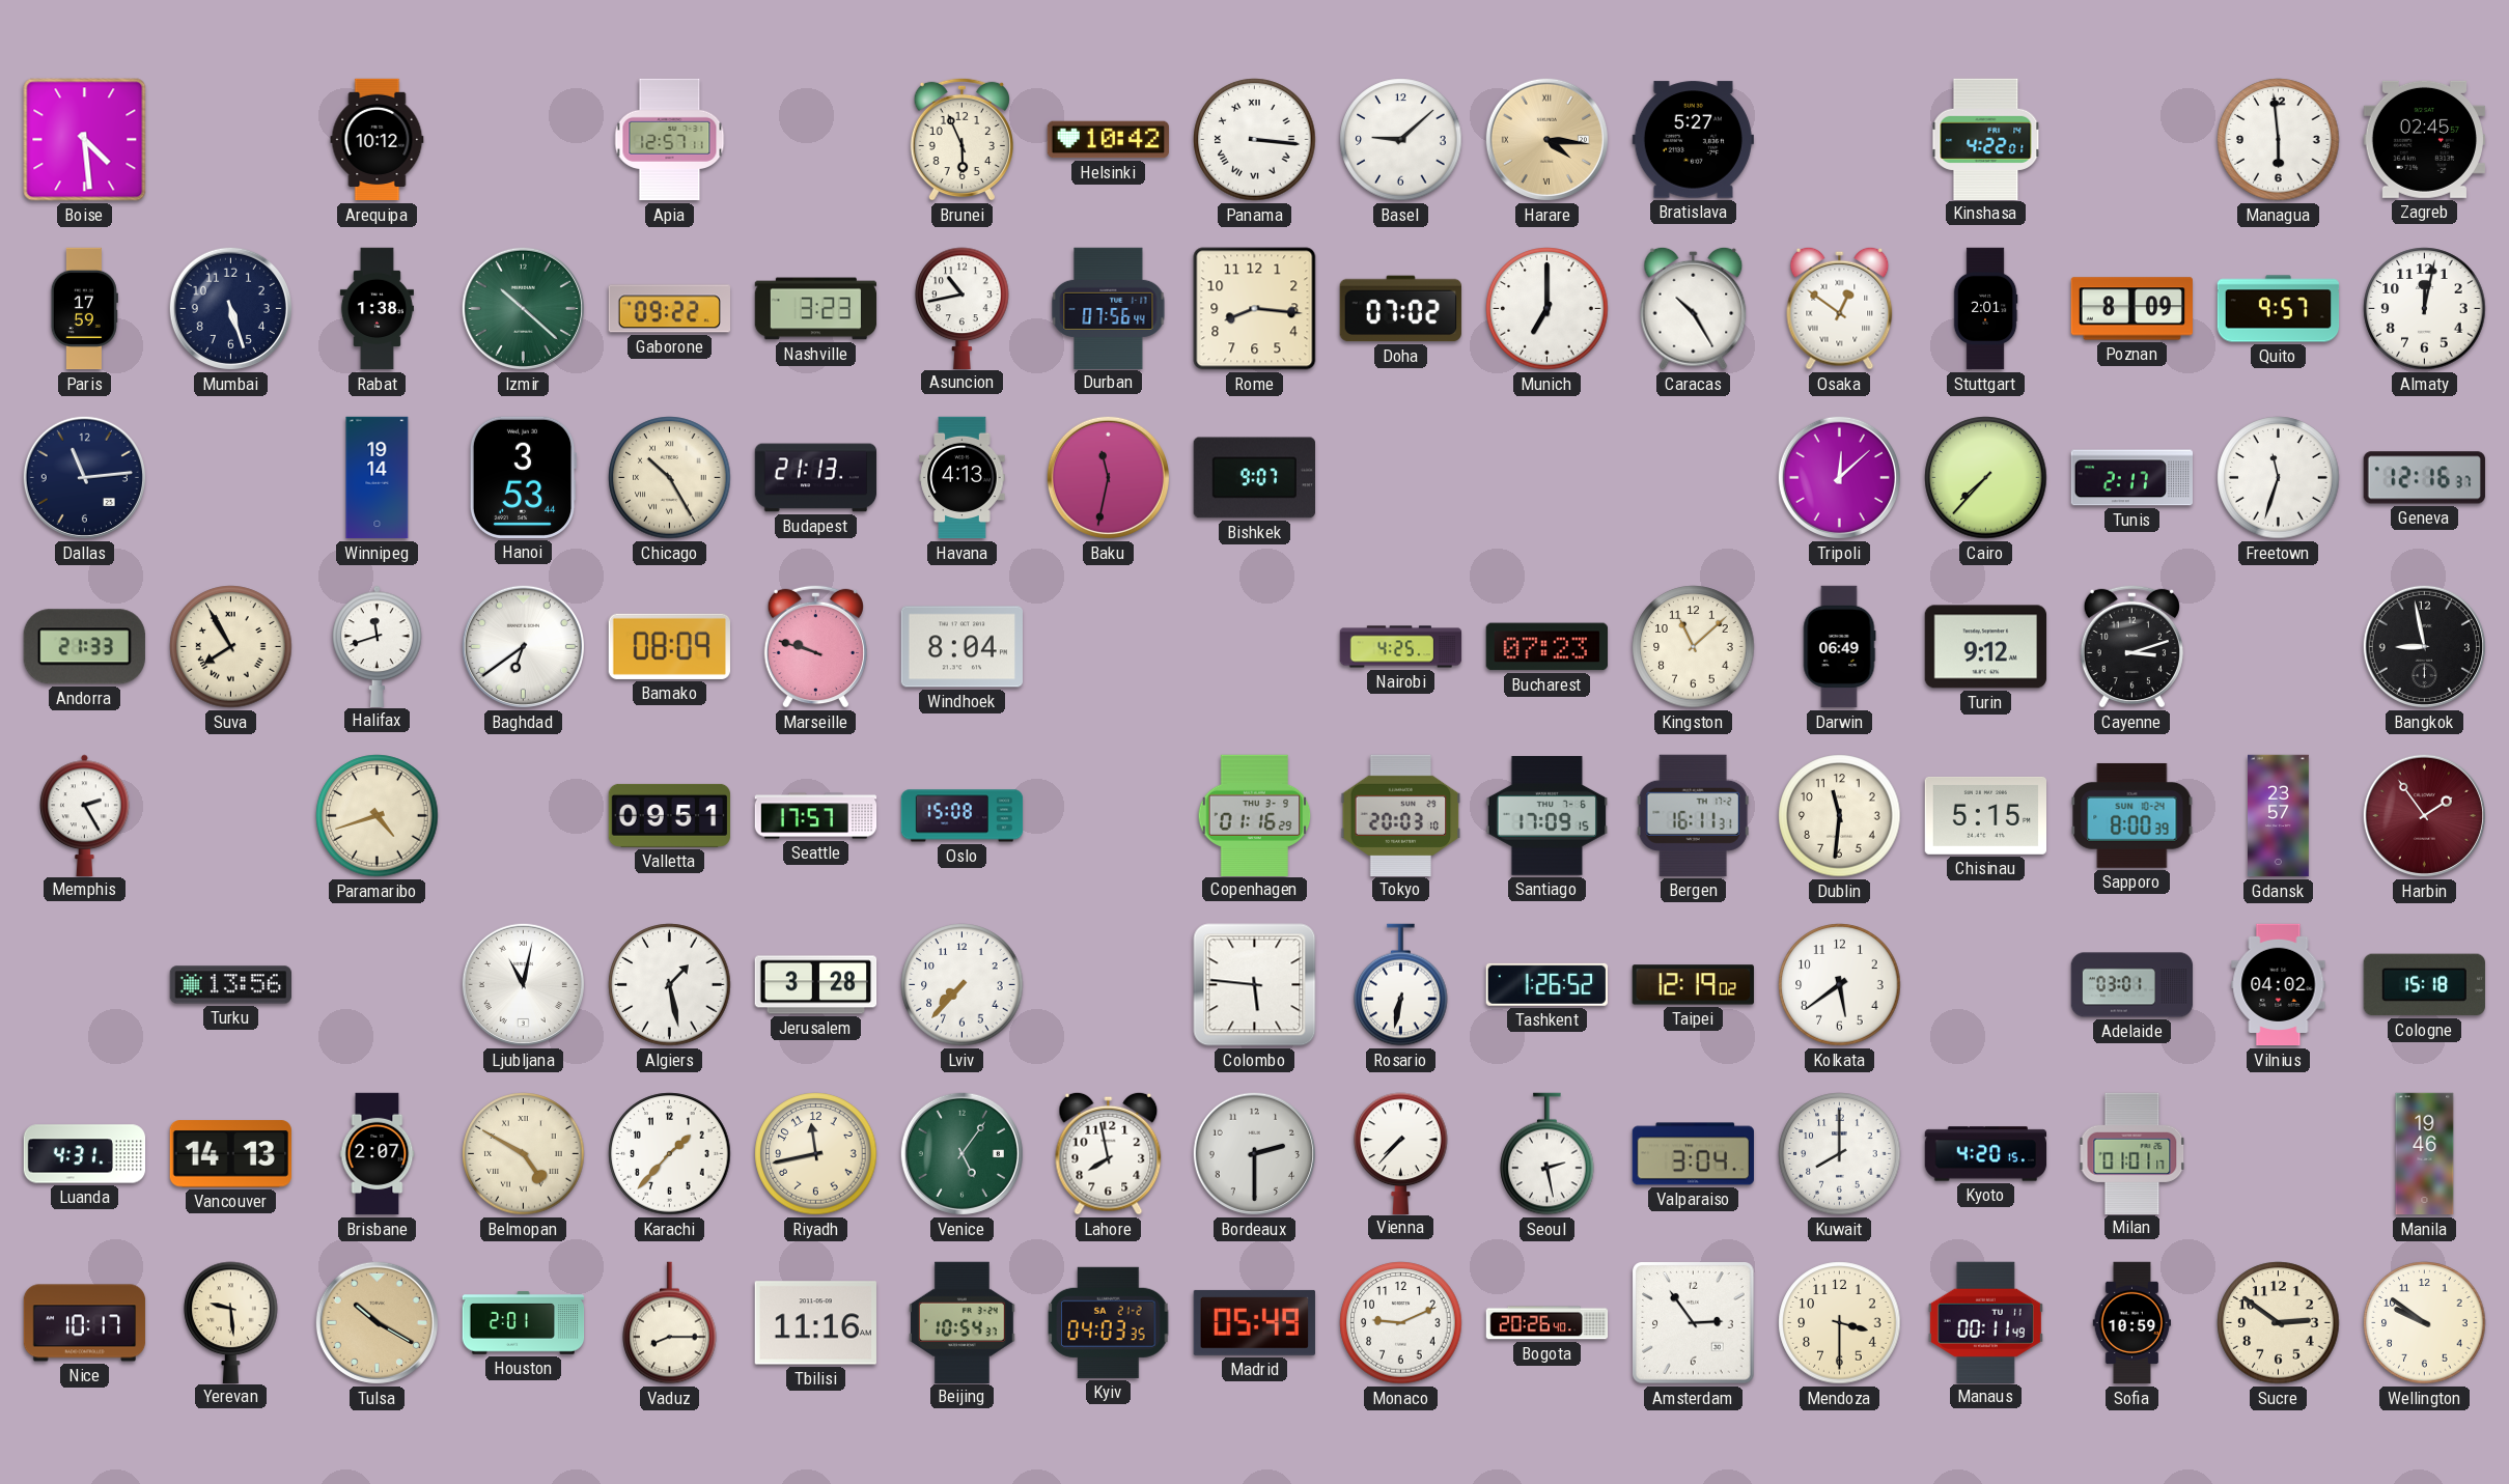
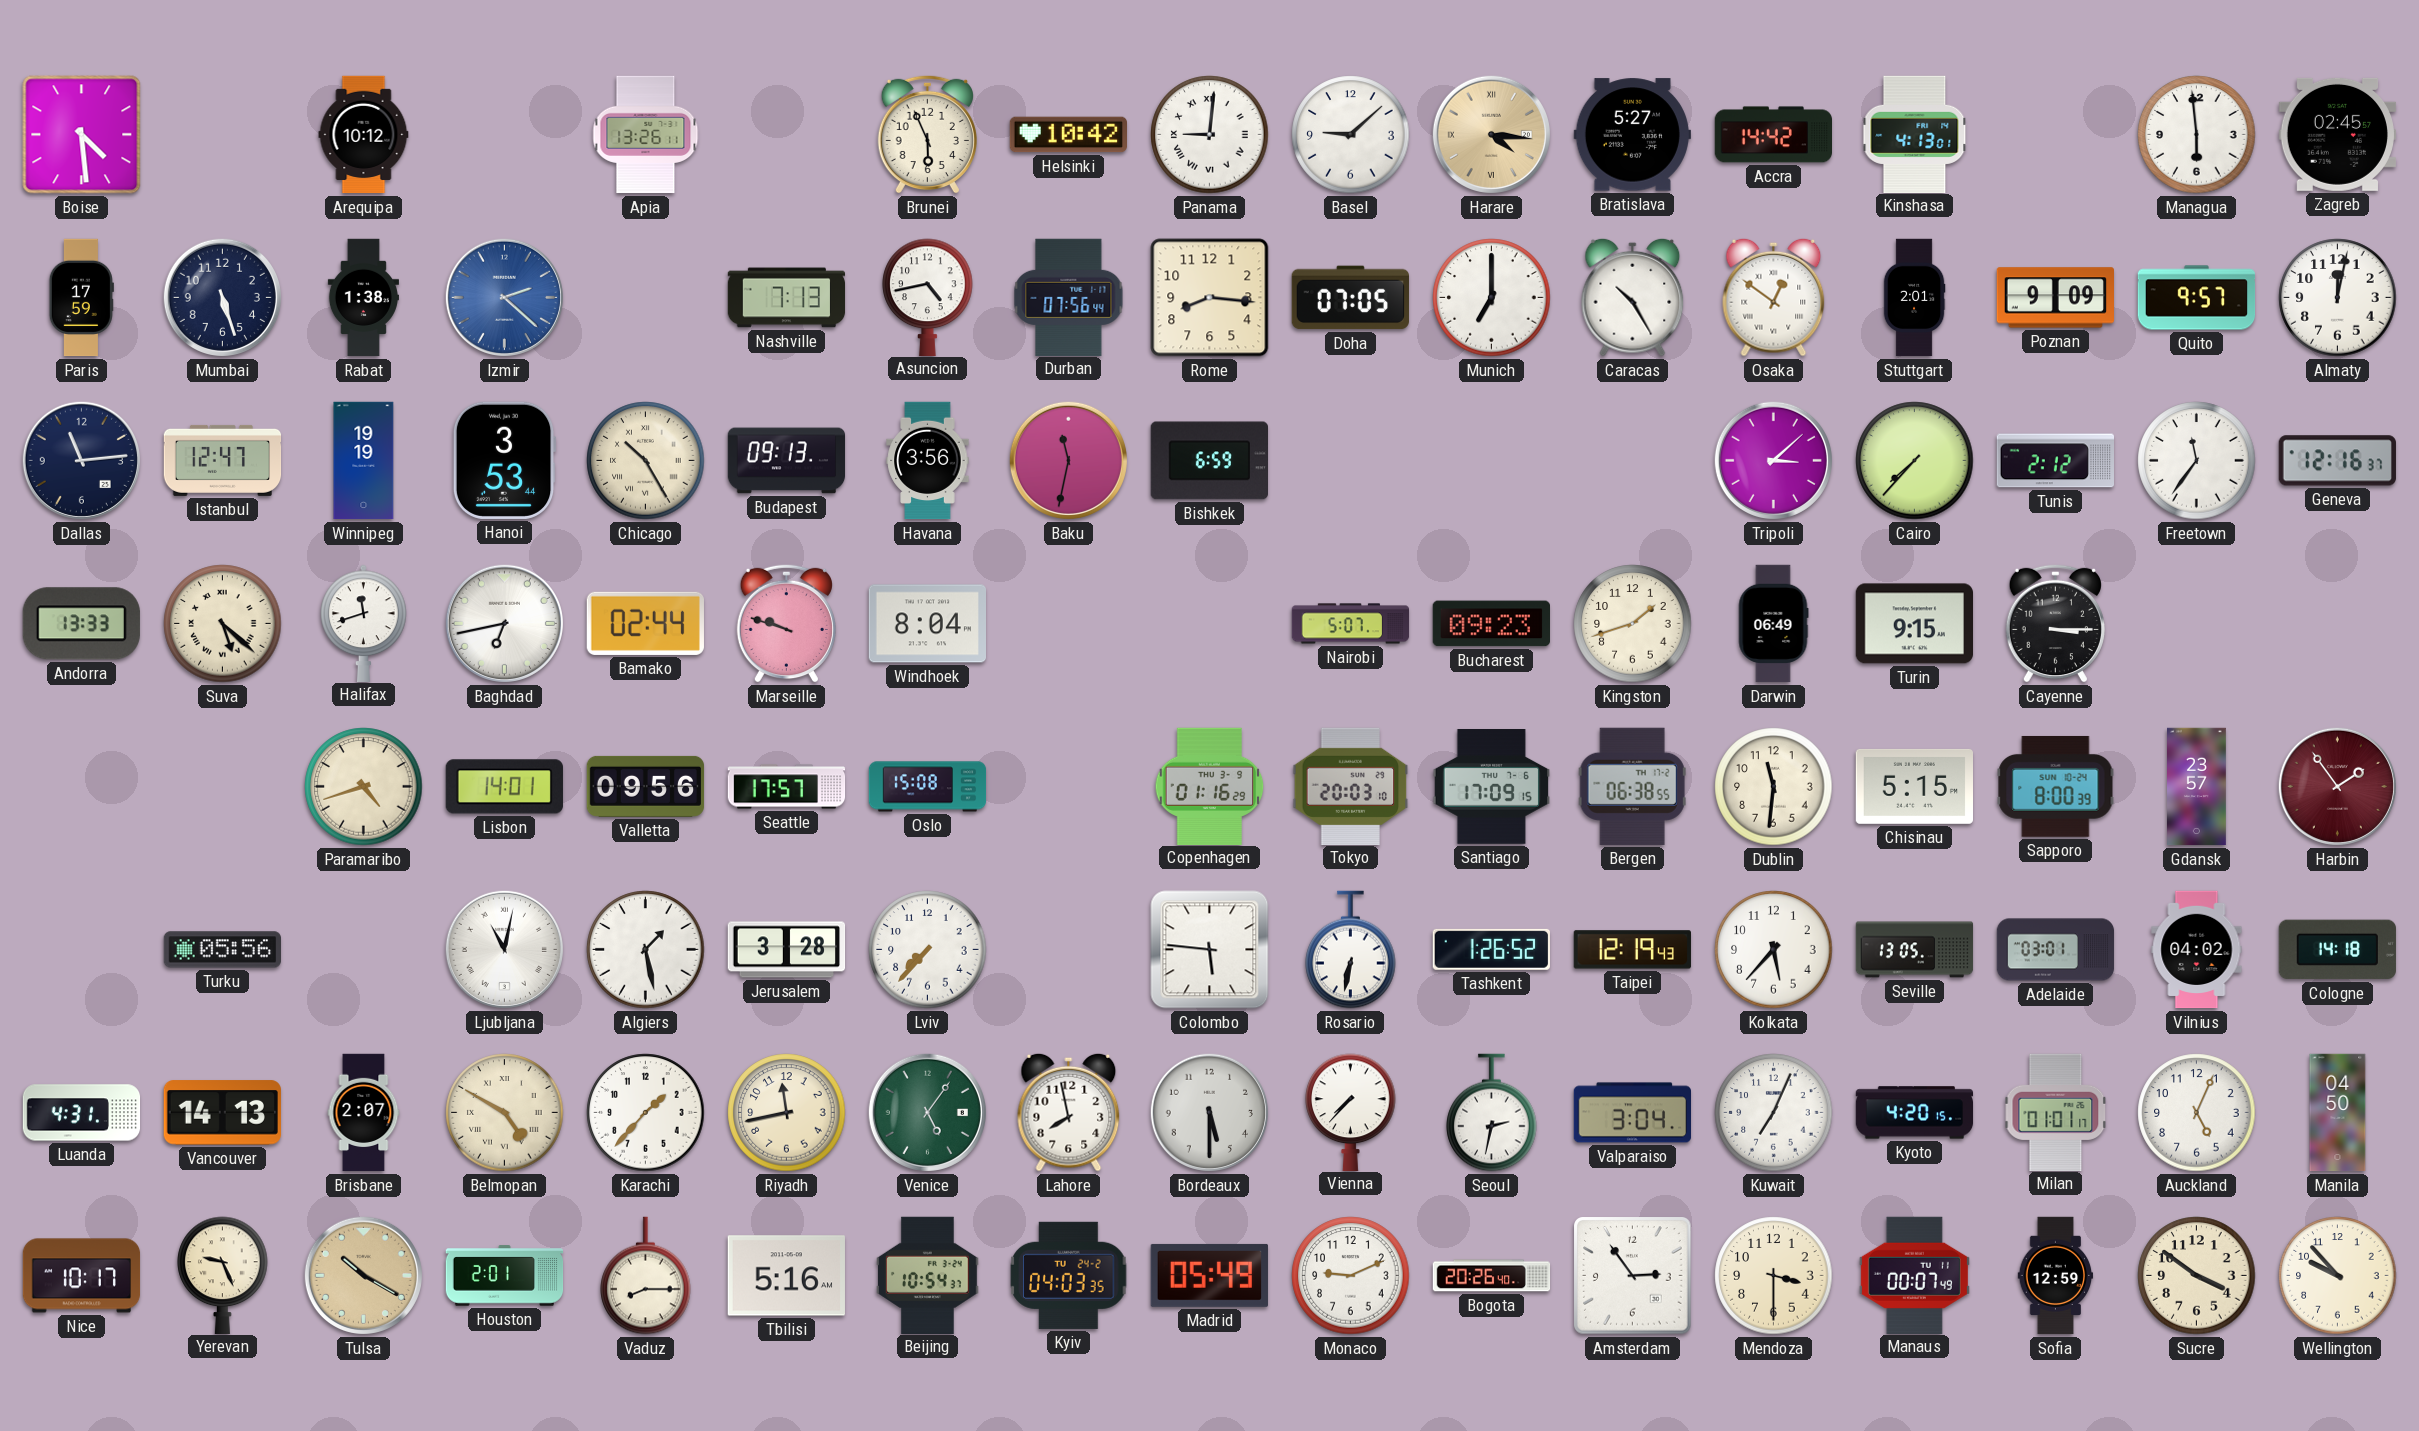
Apia: 12:57 -> 13:26
Panama: 3:16 -> 9:01
Accra: none -> 14:42
Kinshasa: 4:22 -> 4:13
Izmir: 10:22 -> 2:22
Izmir dial: green -> blue
Gaborone: 09:22 -> none
Nashville: 3:23 -> 7:13
Asuncion: 10:43 -> 4:43
Doha: 07:02 -> 07:05
Poznan: 8:09 -> 9:09
Istanbul: none -> 12:47
Winnipeg: 19:14 -> 19:19
Budapest: 21:13 -> 09:13
Havana: 4:13 -> 3:56
Bishkek: 9:07 -> 6:59
Tripoli: 12:08 -> 3:08
Tunis: 2:17 -> 2:12
Freetown: 11:33 -> 11:36
Andorra: 21:33 -> 13:33
Suva: 7:55 -> 5:22
Baghdad: 6:39 -> 6:43
Bamako: 08:09 -> 02:44
Nairobi: 4:25 -> 5:07
Bucharest: 07:23 -> 09:23
Kingston: 11:08 -> 1:42
Turin: 9:12 -> 9:15
Cayenne: 3:12 -> 3:15
Bangkok: 8:58 -> none
Memphis: 2:25 -> none
Lisbon: none -> 14:01
Valletta: 09:51 -> 09:56
Bergen: 16:11 -> 06:38
Turku: 13:56 -> 05:56
Taipei: 12:19:02 -> 12:19:43
Kolkata: 5:39 -> 5:37
Seville: none -> 13:05
Cologne: 15:18 -> 14:18
Bordeaux: 2:30 -> 5:30
Seoul: 2:28 -> 2:32
Kuwait: 8:00 -> 7:04
Auckland: none -> 5:04
Manila: 19:46 -> 04:50
Yerevan: 9:29 -> 9:26
Tbilisi: 11:16 -> 5:16
Kyiv date: SA 21-2 -> TU 24-2
Manaus: 00:11 -> 00:07
Sofia: 10:59 -> 12:59
Sucre: 2:51 -> 3:51
Wellington: 9:51 -> 9:53
